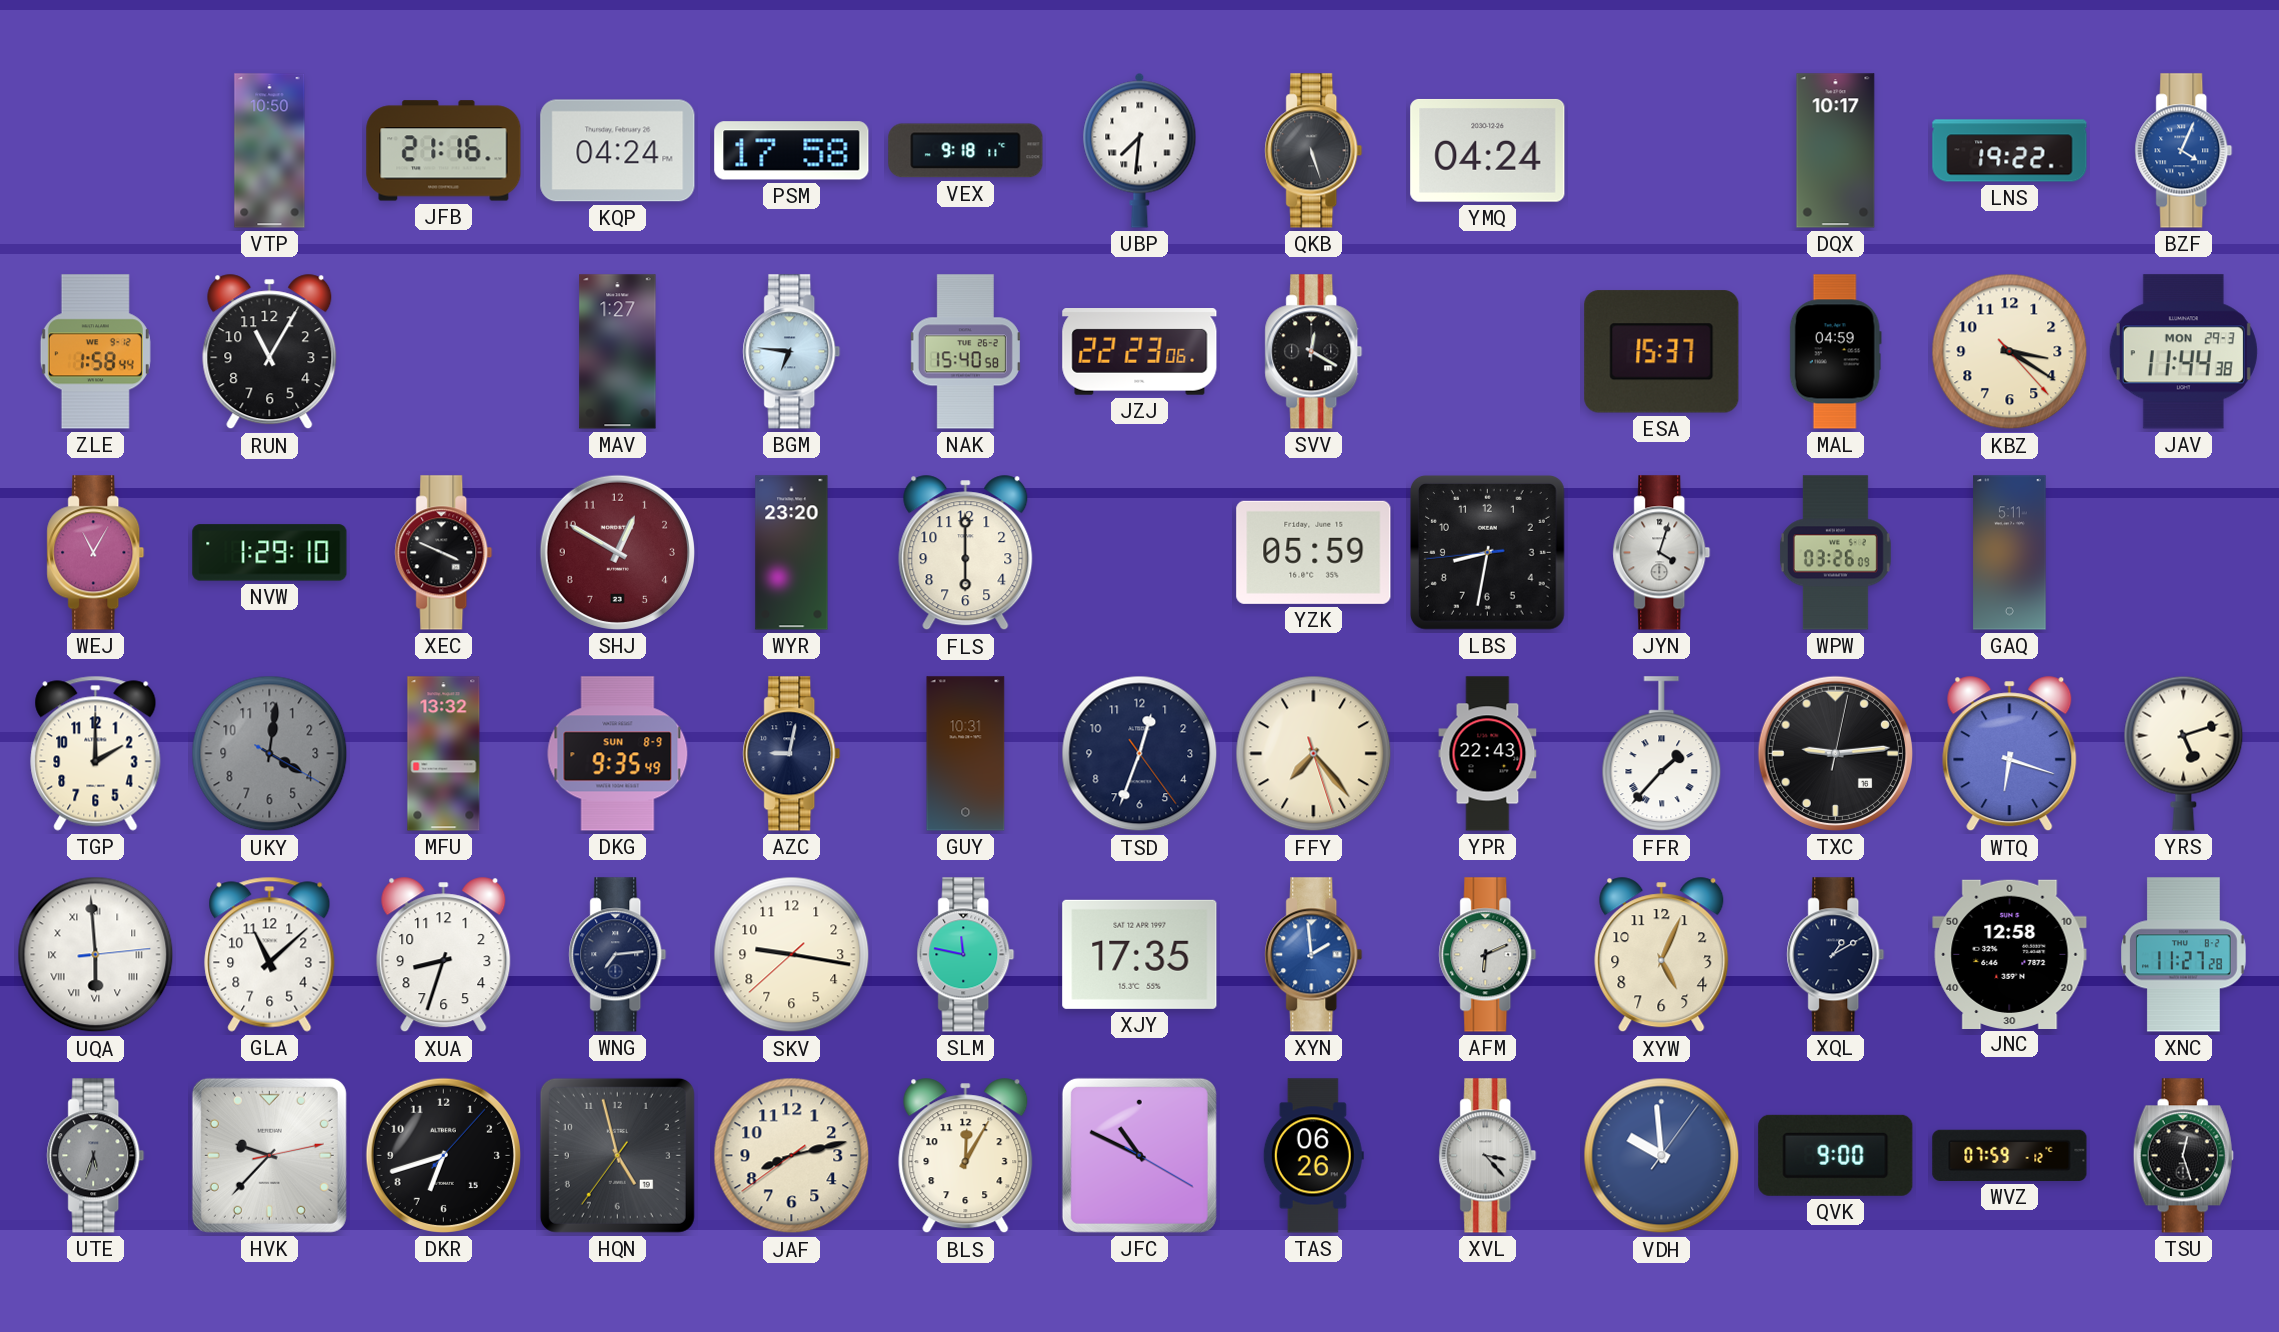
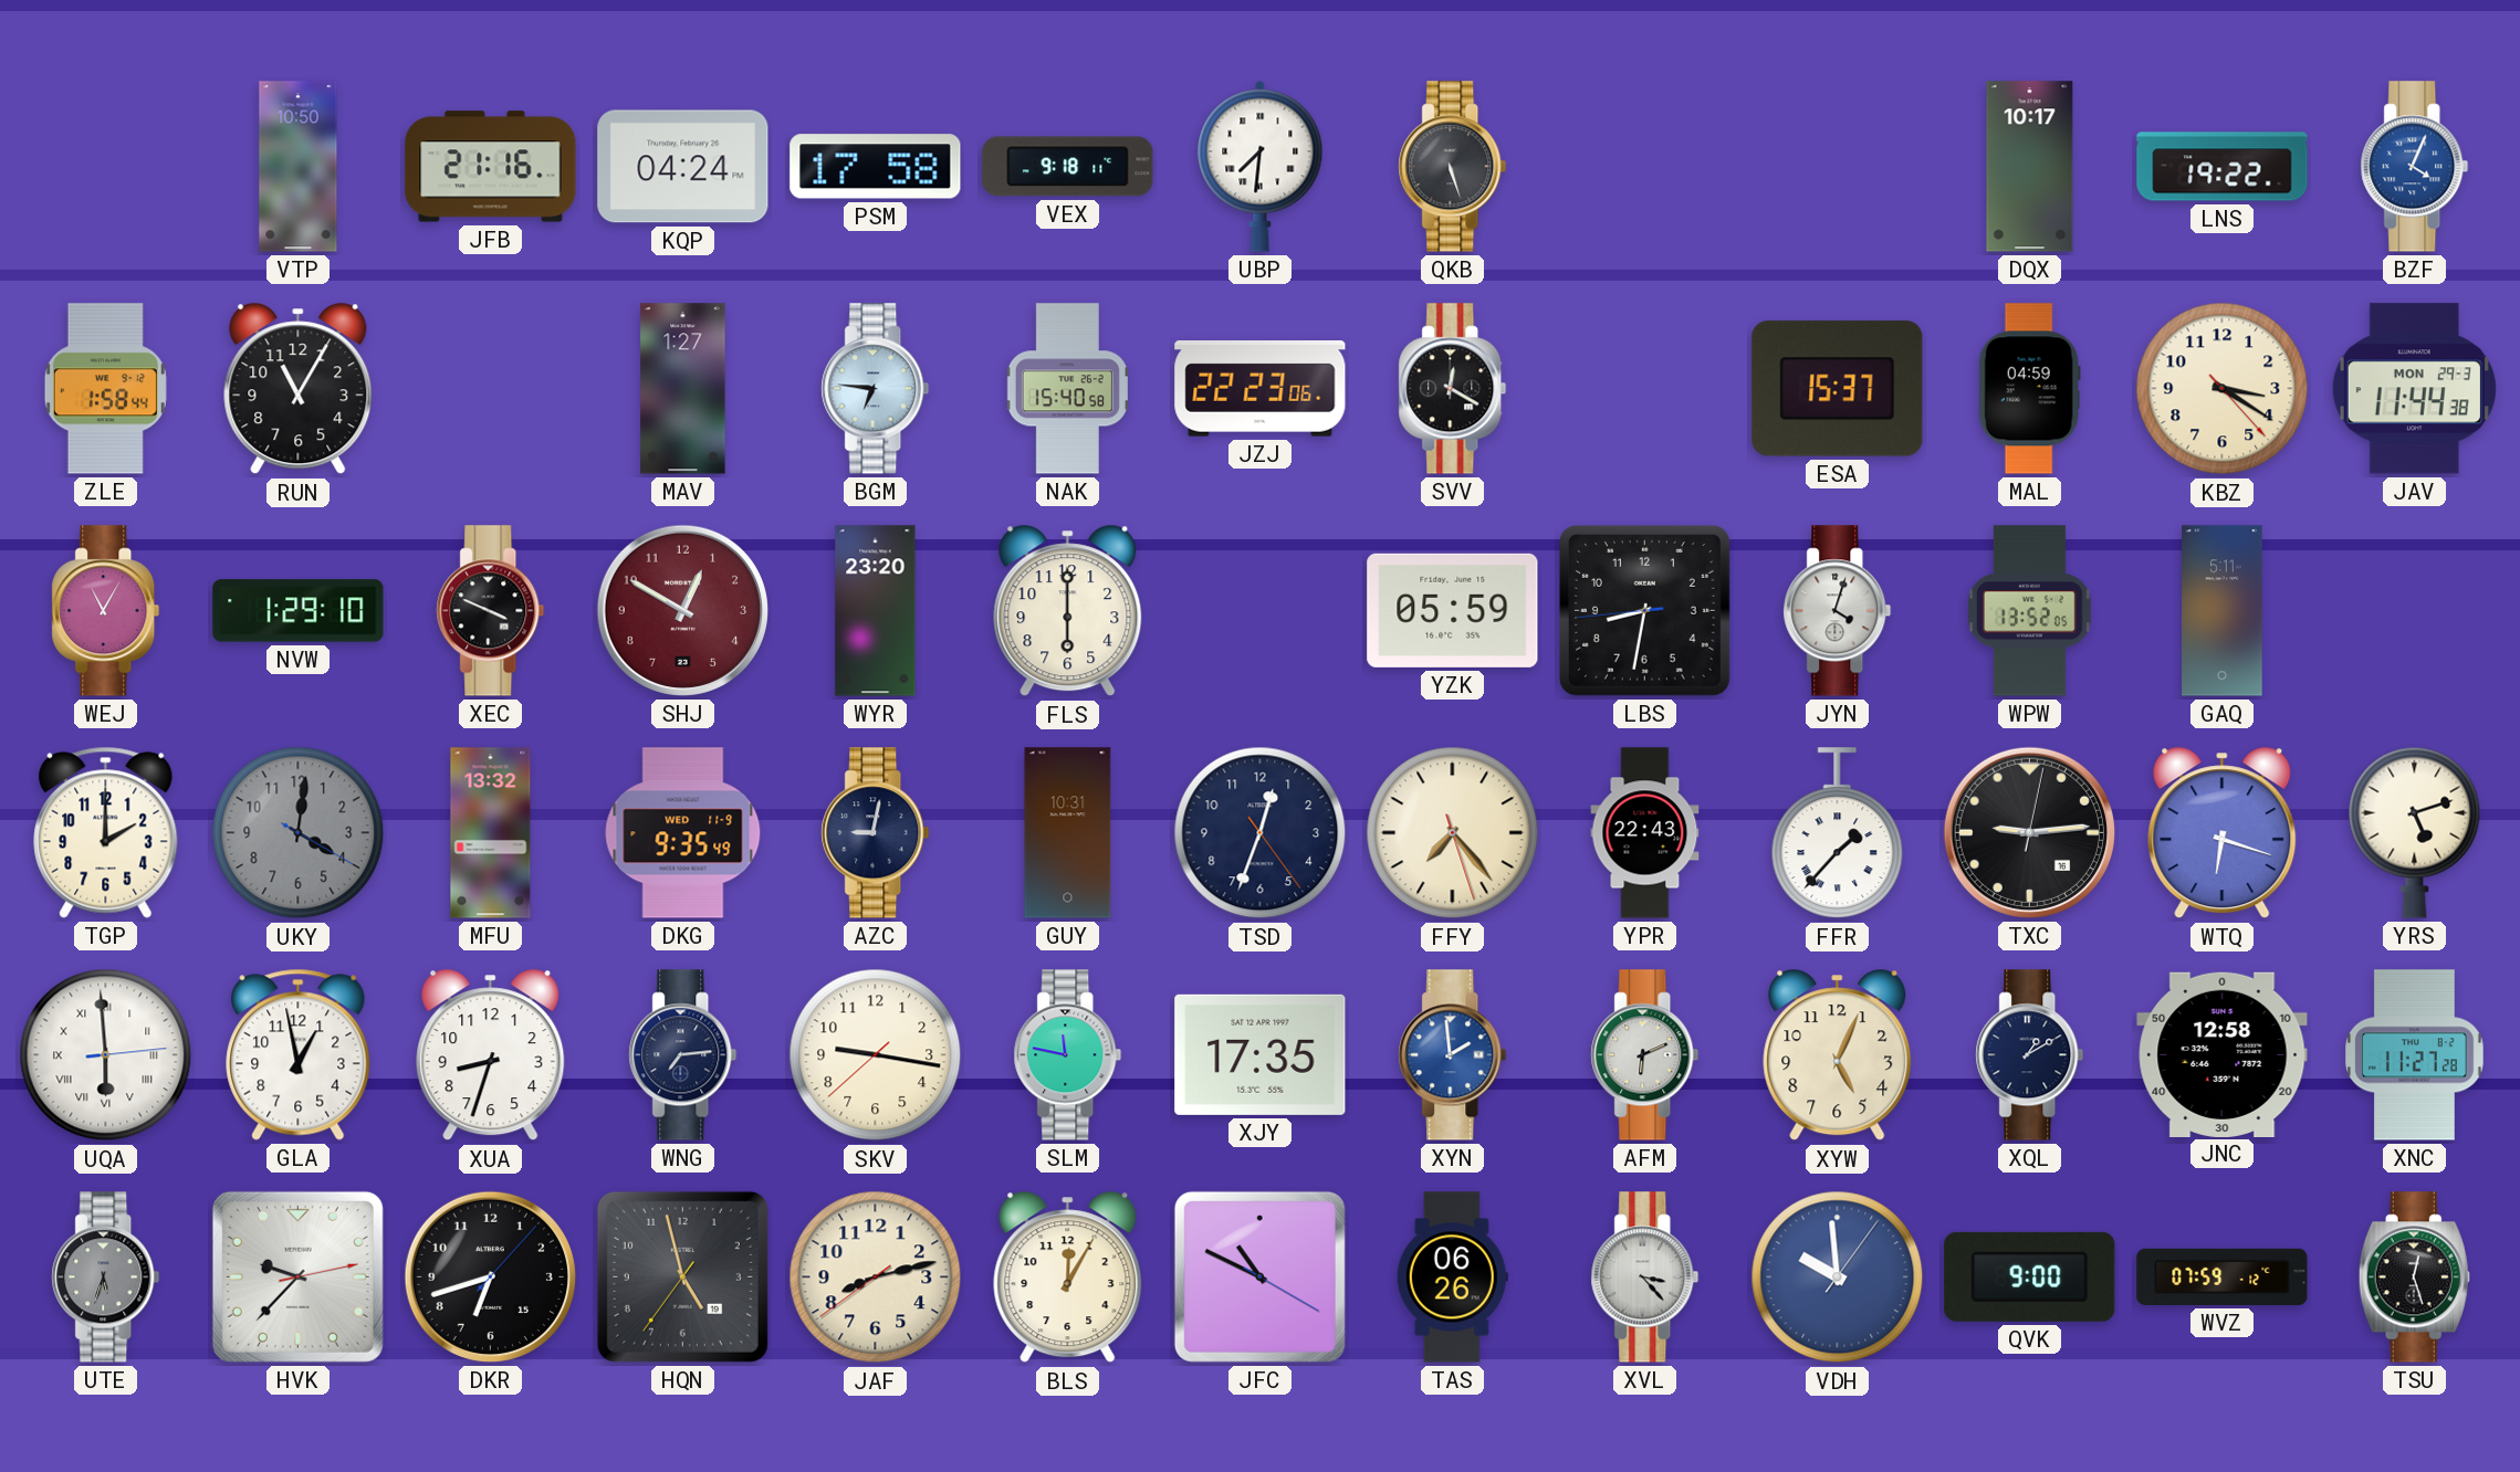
YMQ: 04:24 -> none
WPW: 03:26 -> 13:52
DKG date: SUN 8-9 -> WED 11-9
GLA: 11:08 -> 12:58
